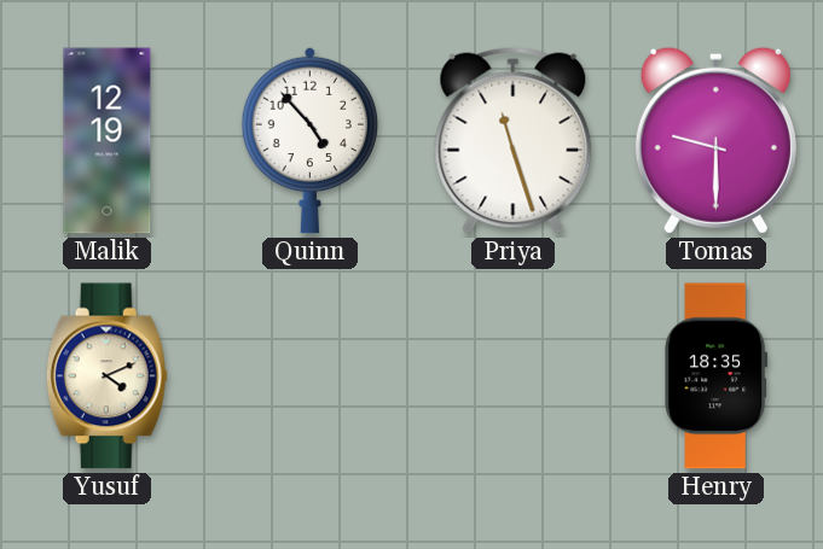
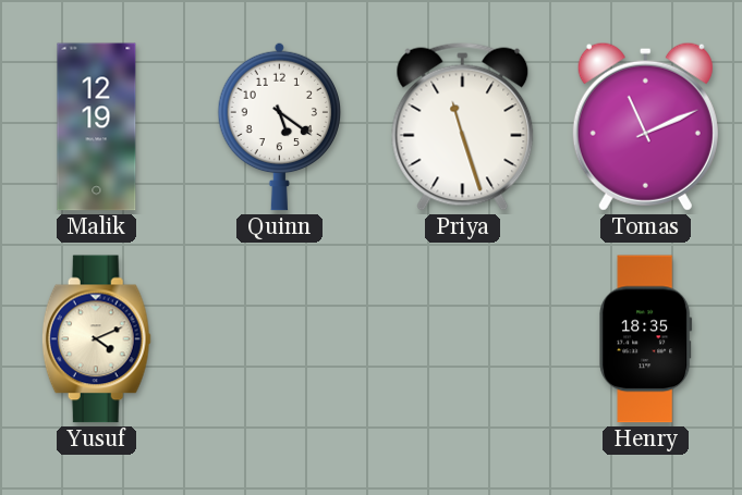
Quinn: 4:53 -> 5:21
Tomas: 9:30 -> 11:11
